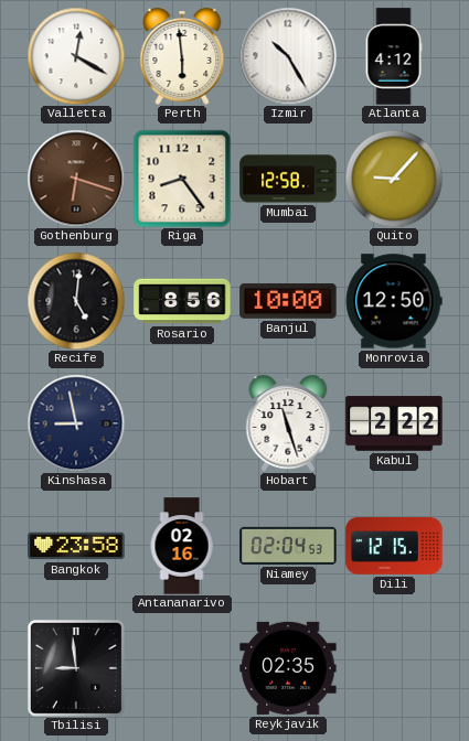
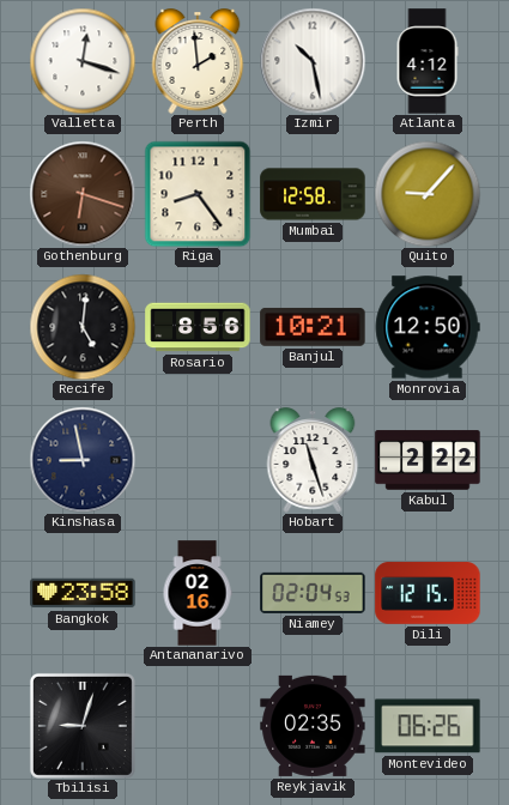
Valletta: 12:20 -> 12:18
Perth: 5:59 -> 1:59
Izmir: 10:25 -> 10:28
Banjul: 10:00 -> 10:21
Tbilisi: 8:59 -> 9:03
Montevideo: none -> 06:26
